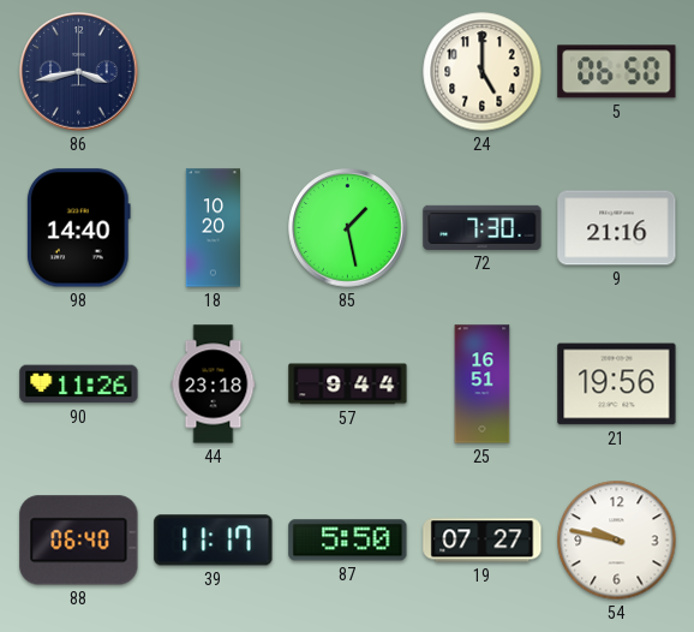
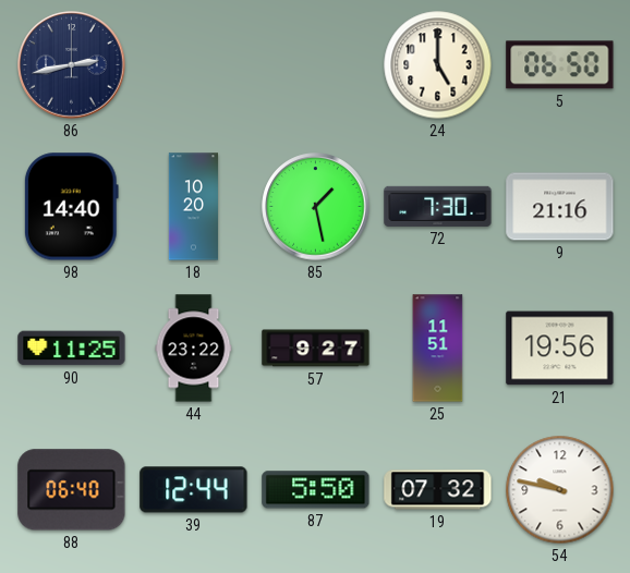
86: 3:43 -> 2:43
90: 11:26 -> 11:25
44: 23:18 -> 23:22
57: 9:44 -> 9:27
25: 16:51 -> 11:51
39: 11:17 -> 12:44
19: 07:27 -> 07:32
